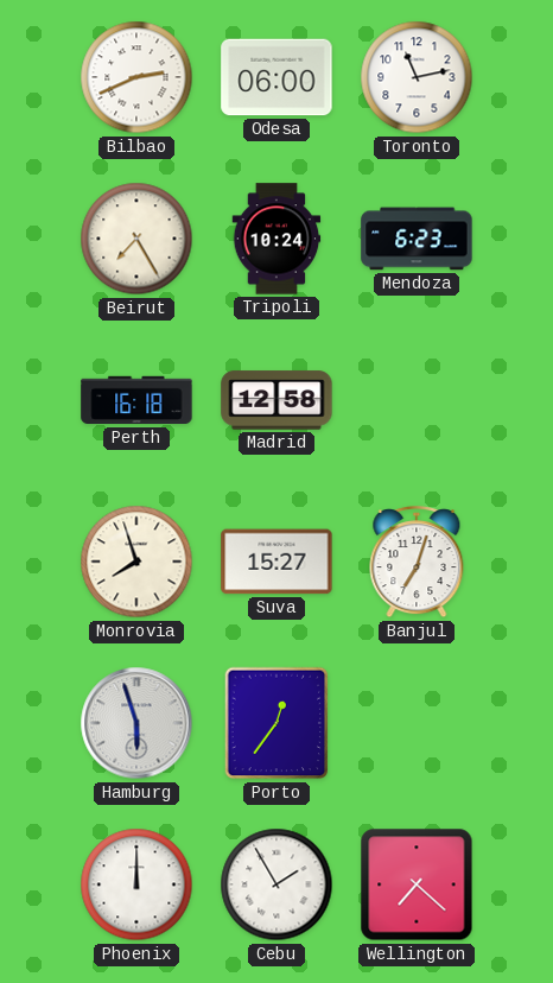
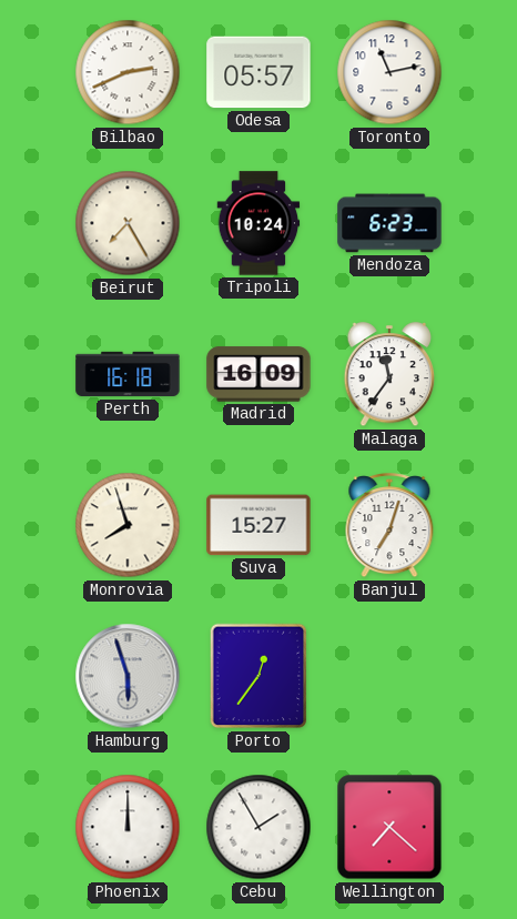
Odesa: 06:00 -> 05:57
Madrid: 12:58 -> 16:09
Malaga: none -> 11:36
